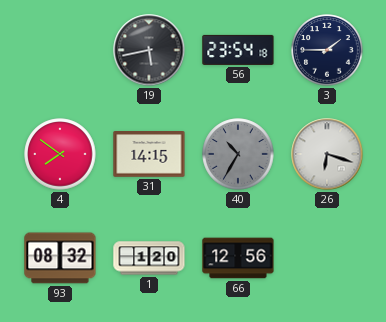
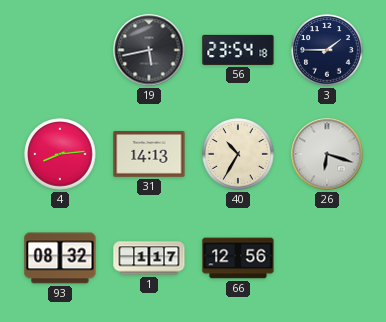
4: 7:51 -> 8:14
31: 14:15 -> 14:13
40 dial: grey -> cream
1: 1:20 -> 1:17
